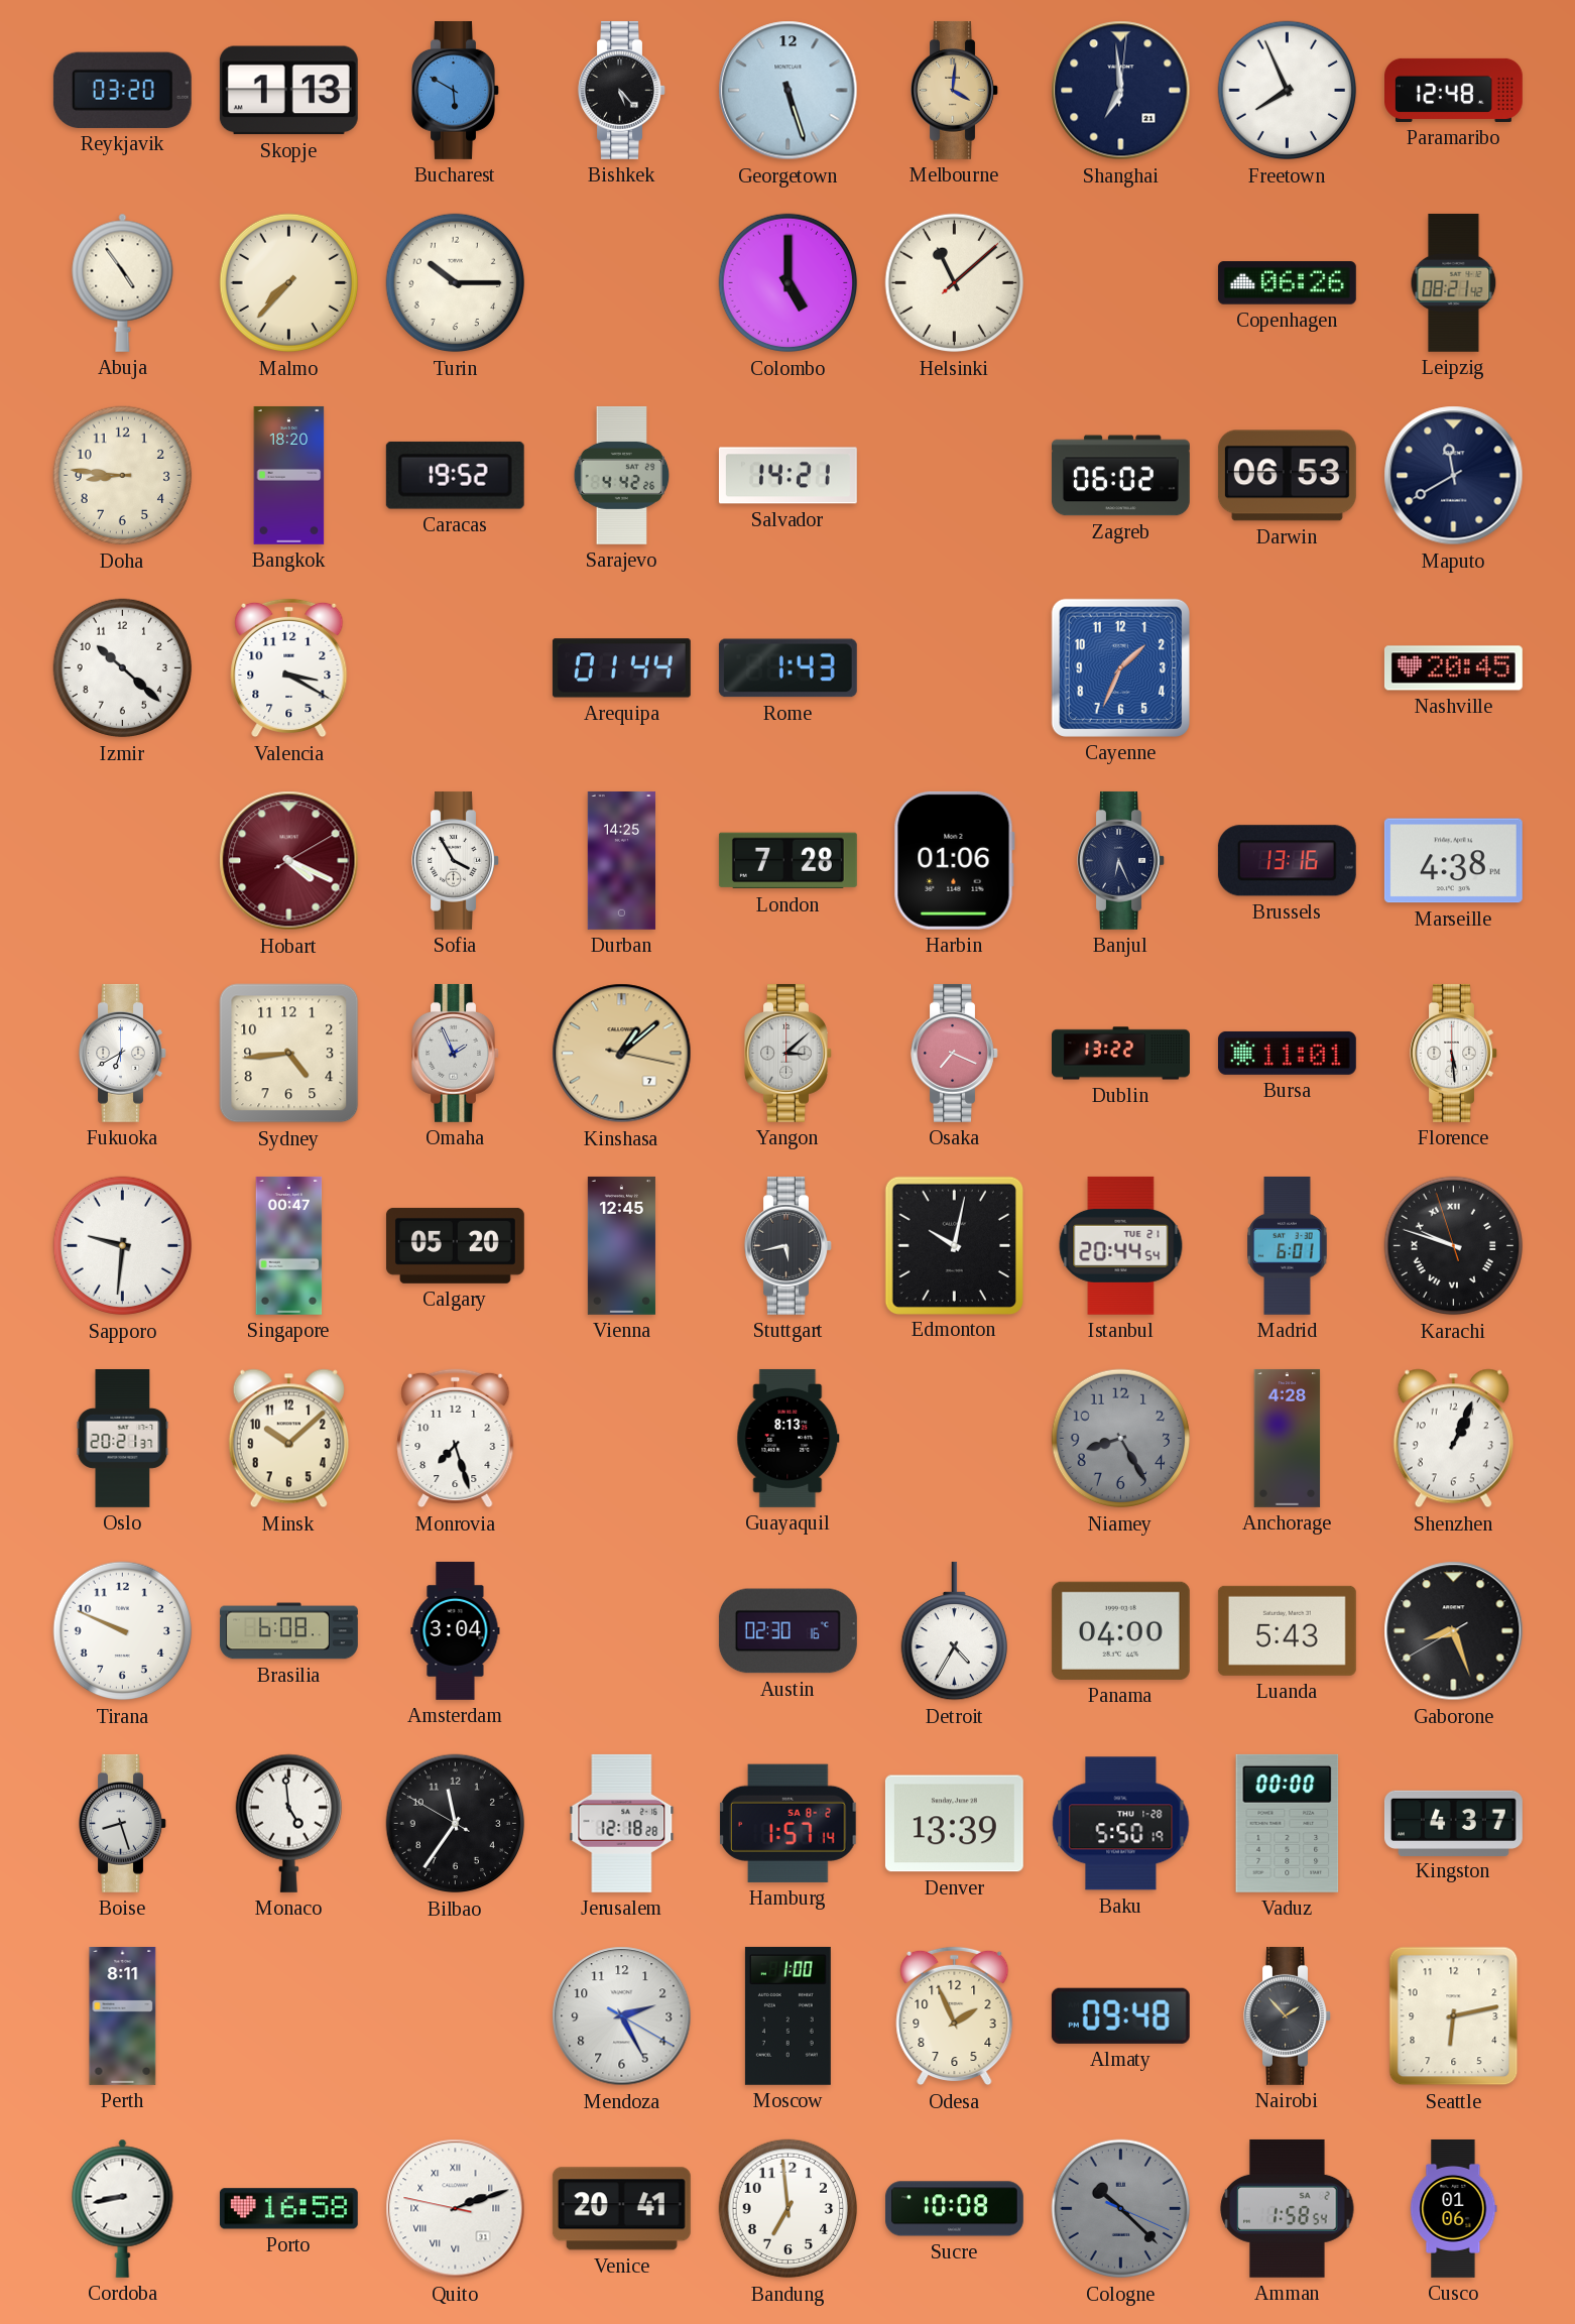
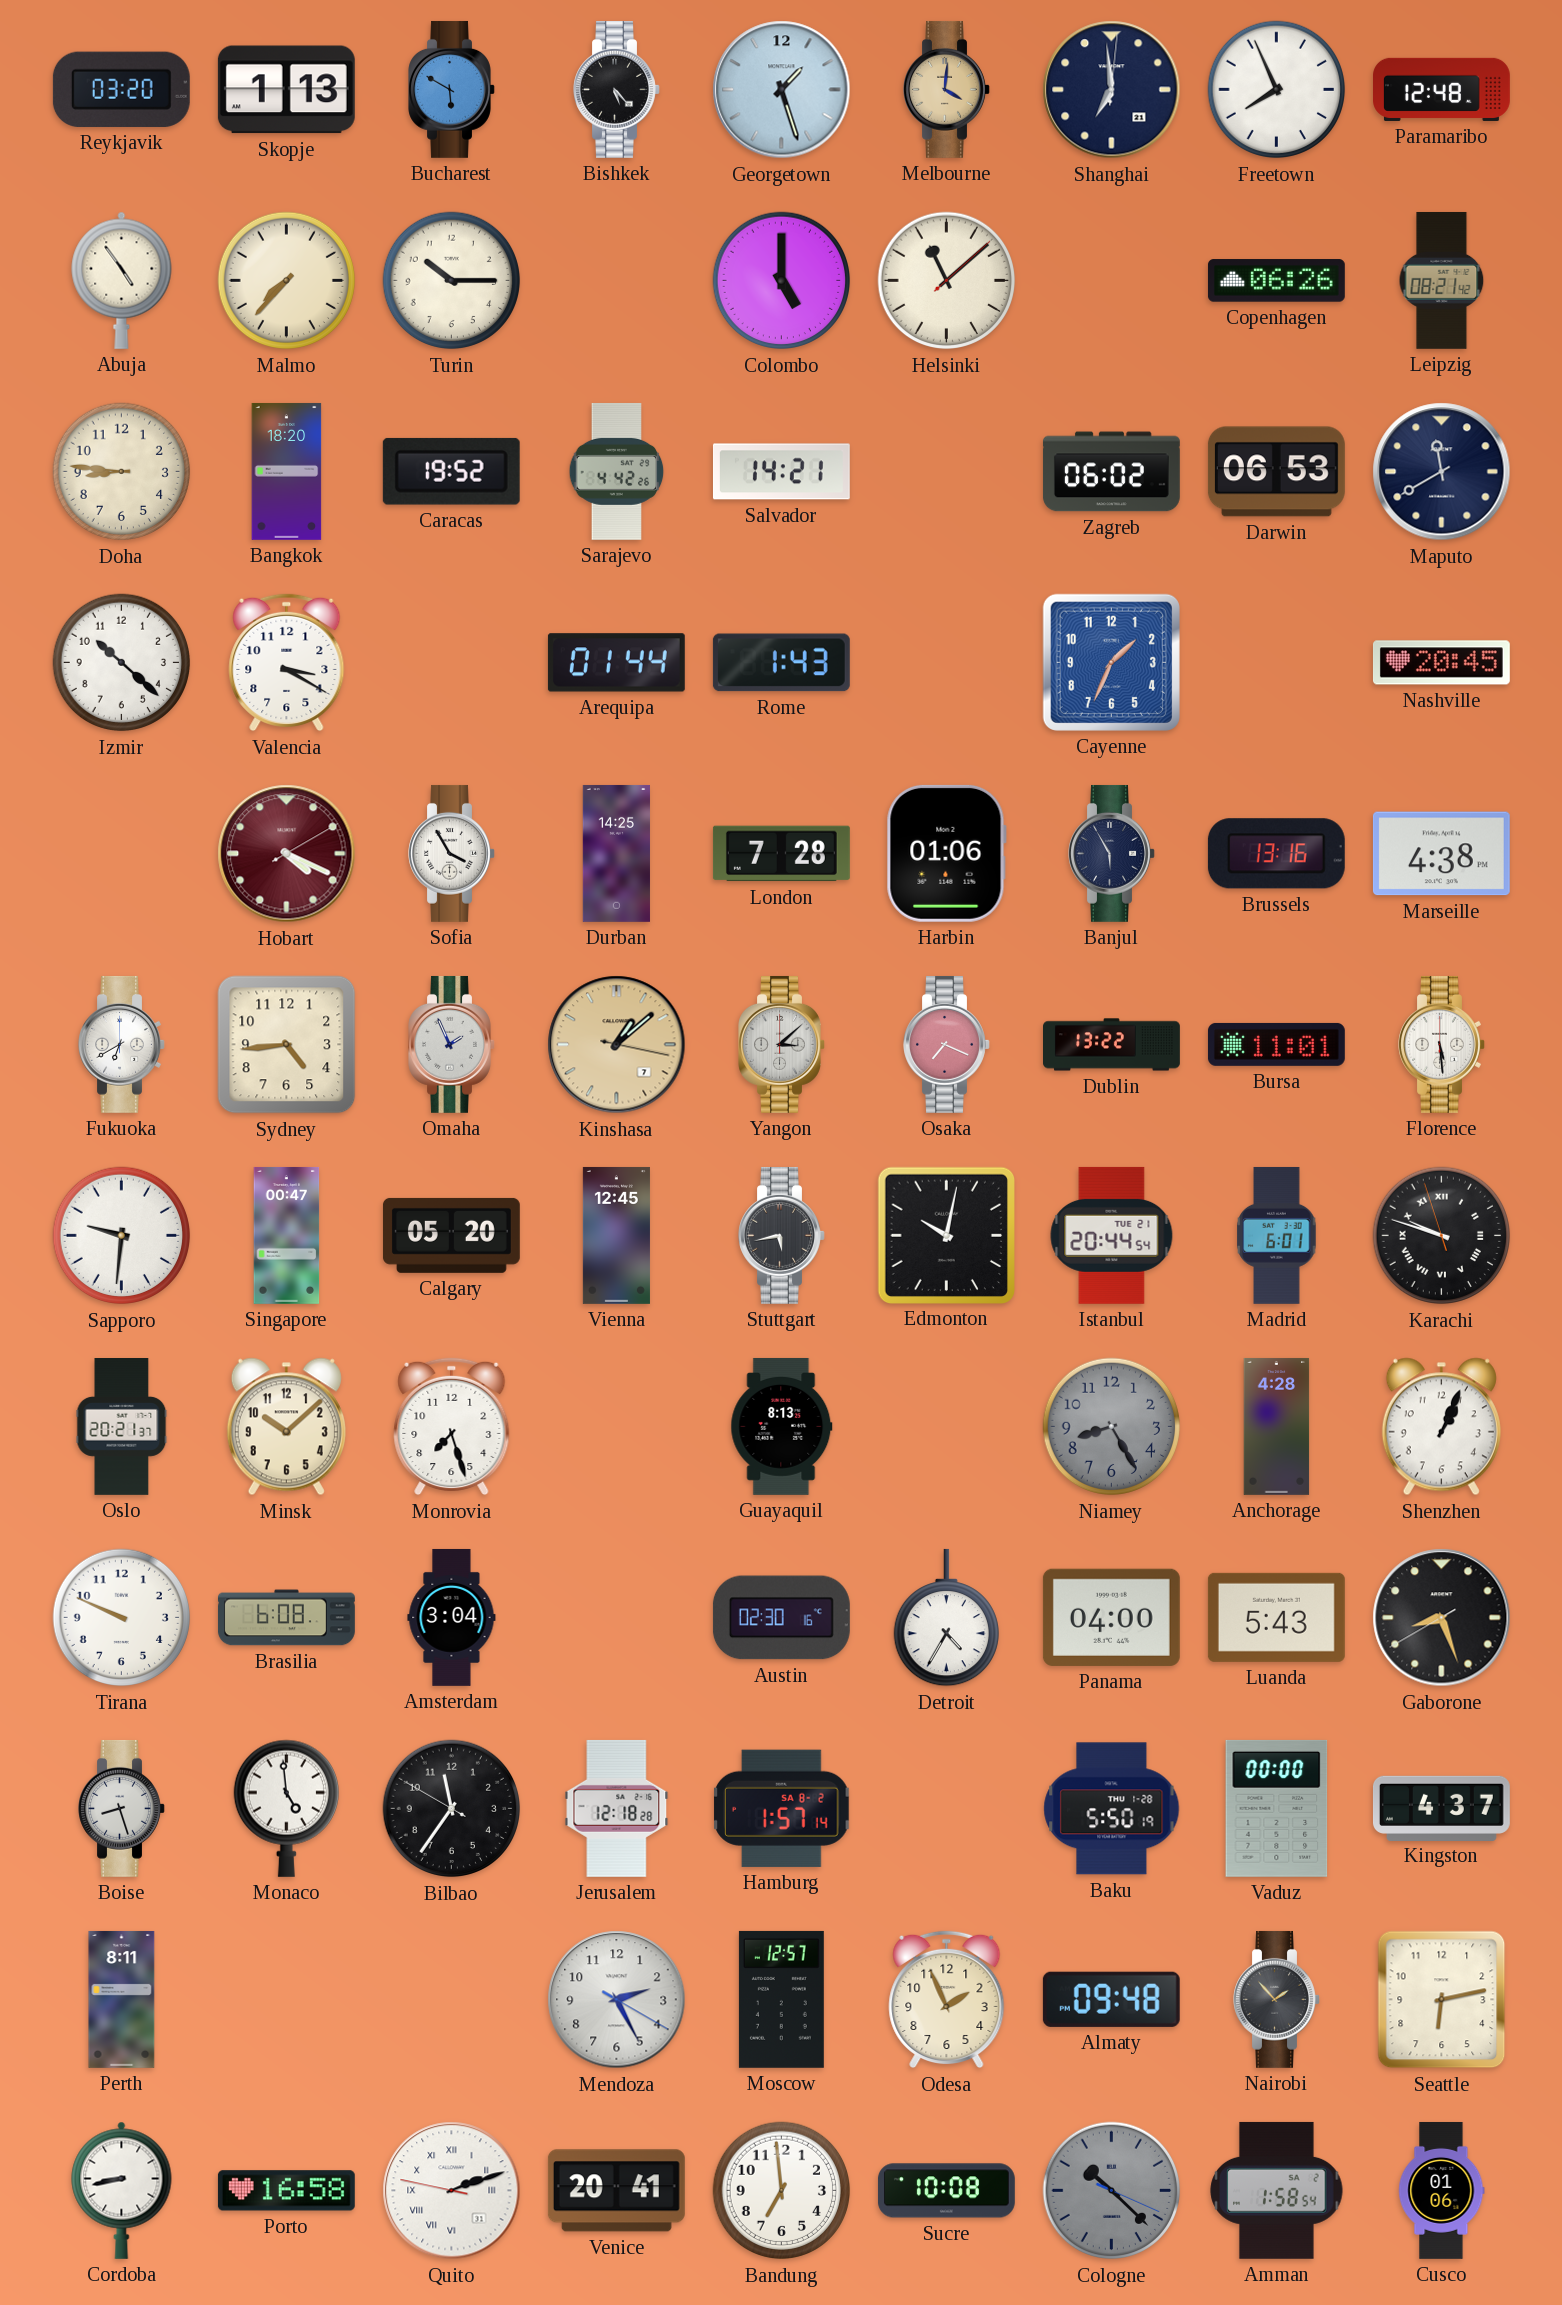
Georgetown: 5:27 -> 1:27
Banjul: 6:26 -> 5:55
Denver: 13:39 -> none
Moscow: 1:00 -> 12:57
